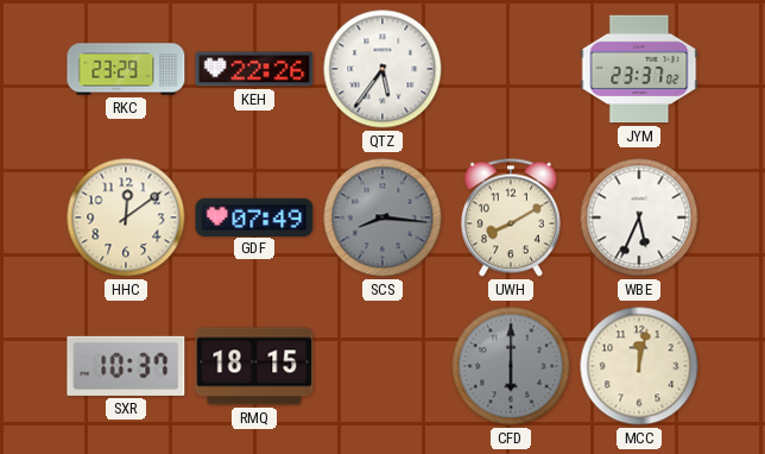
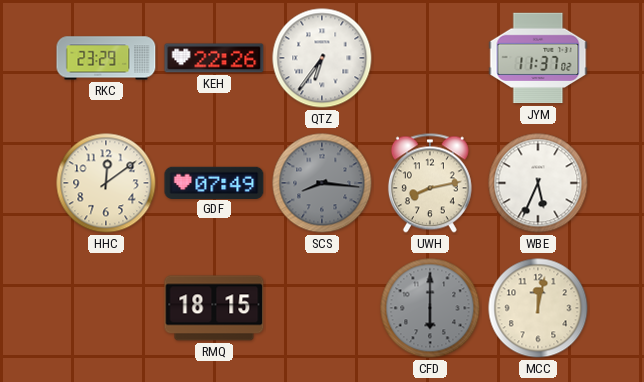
QTZ: 5:36 -> 6:36
JYM: 23:37 -> 11:37
UWH: 8:10 -> 8:13
SXR: 10:37 -> none
